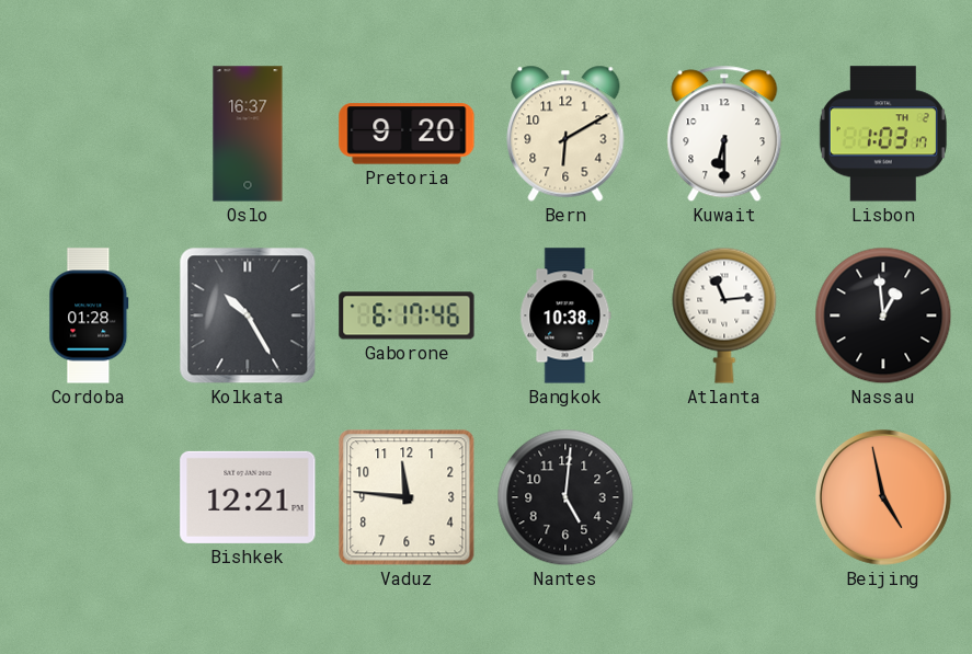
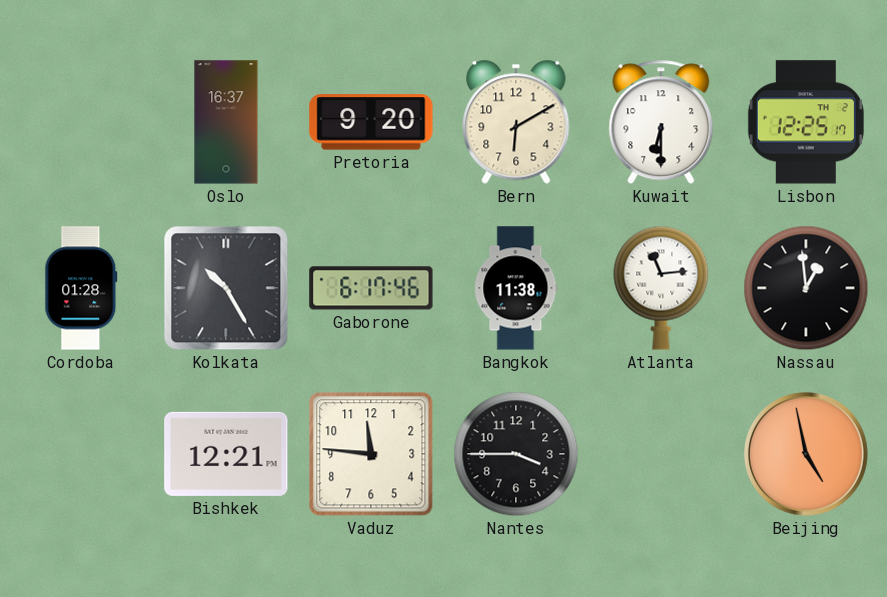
Lisbon: 1:03 -> 12:25
Bangkok: 10:38 -> 11:38
Nantes: 5:01 -> 3:45
